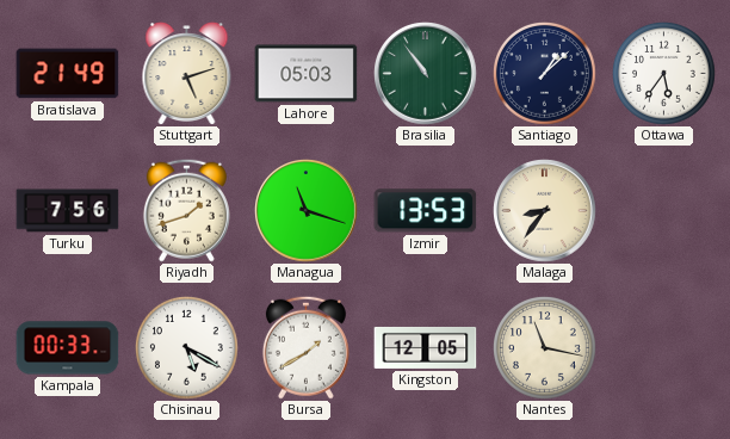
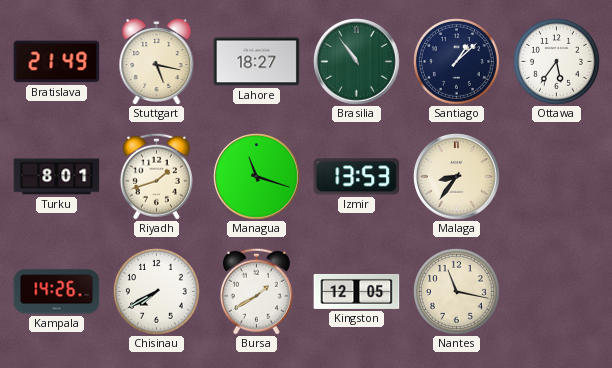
Stuttgart: 5:12 -> 5:17
Lahore: 05:03 -> 18:27
Turku: 7:56 -> 8:01
Kampala: 00:33 -> 14:26
Chisinau: 5:20 -> 7:40
